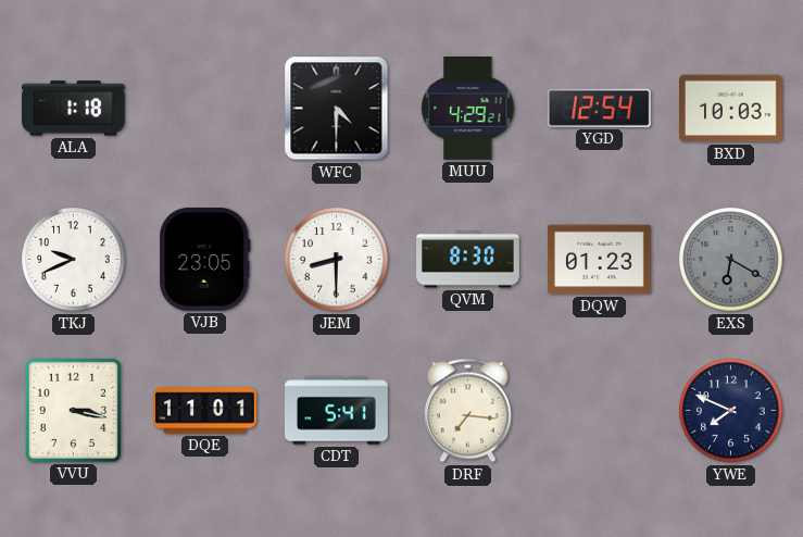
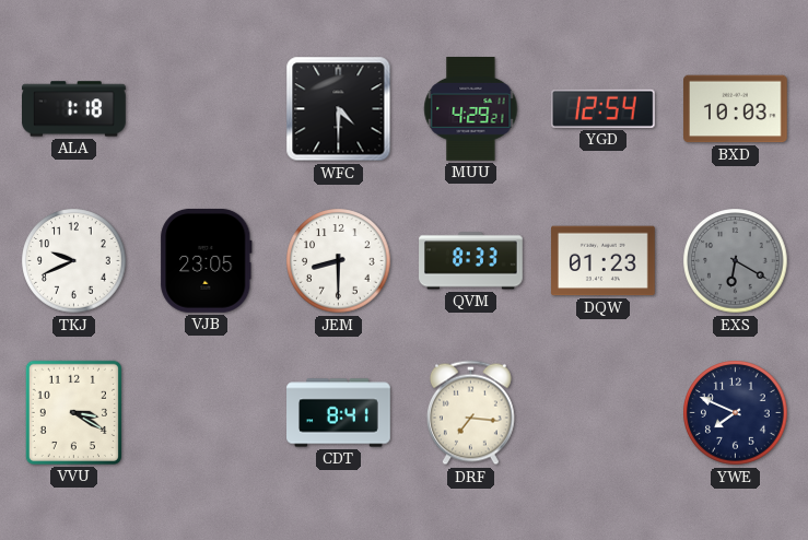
QVM: 8:30 -> 8:33
VVU: 3:17 -> 3:20
DQE: 11:01 -> none
CDT: 5:41 -> 8:41
